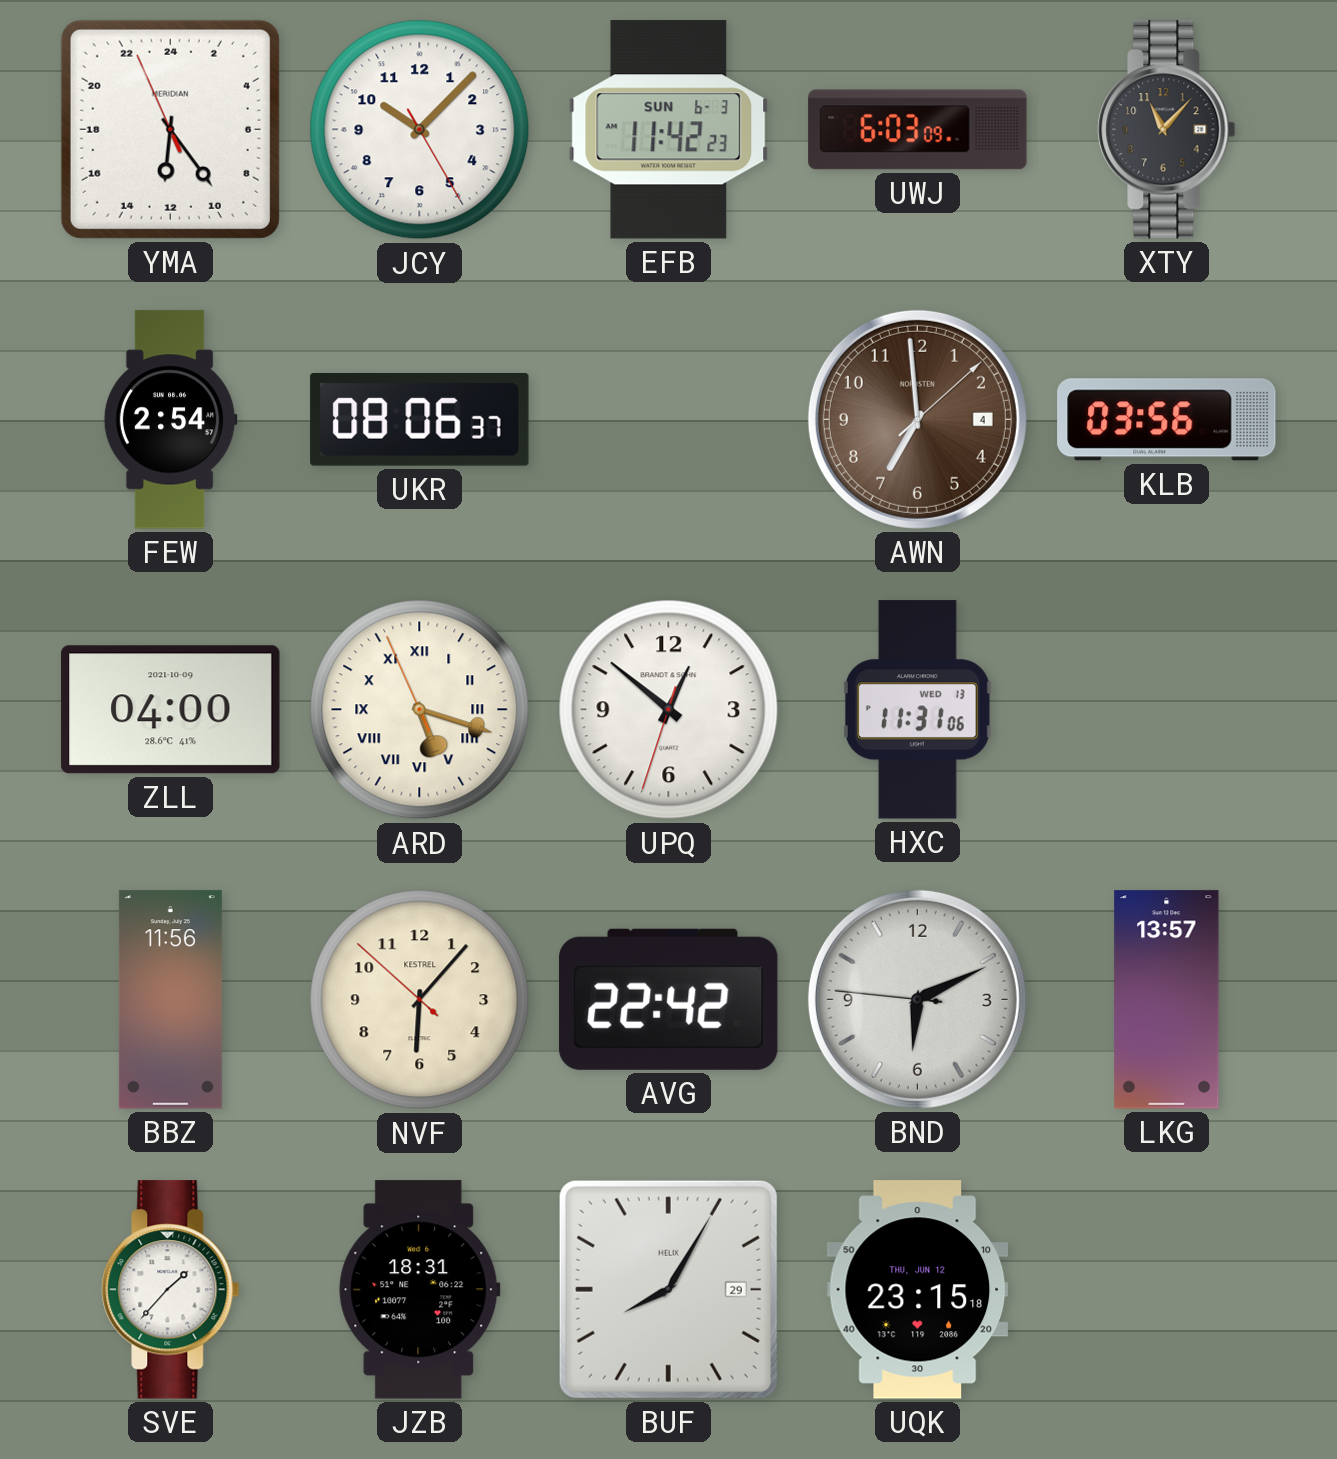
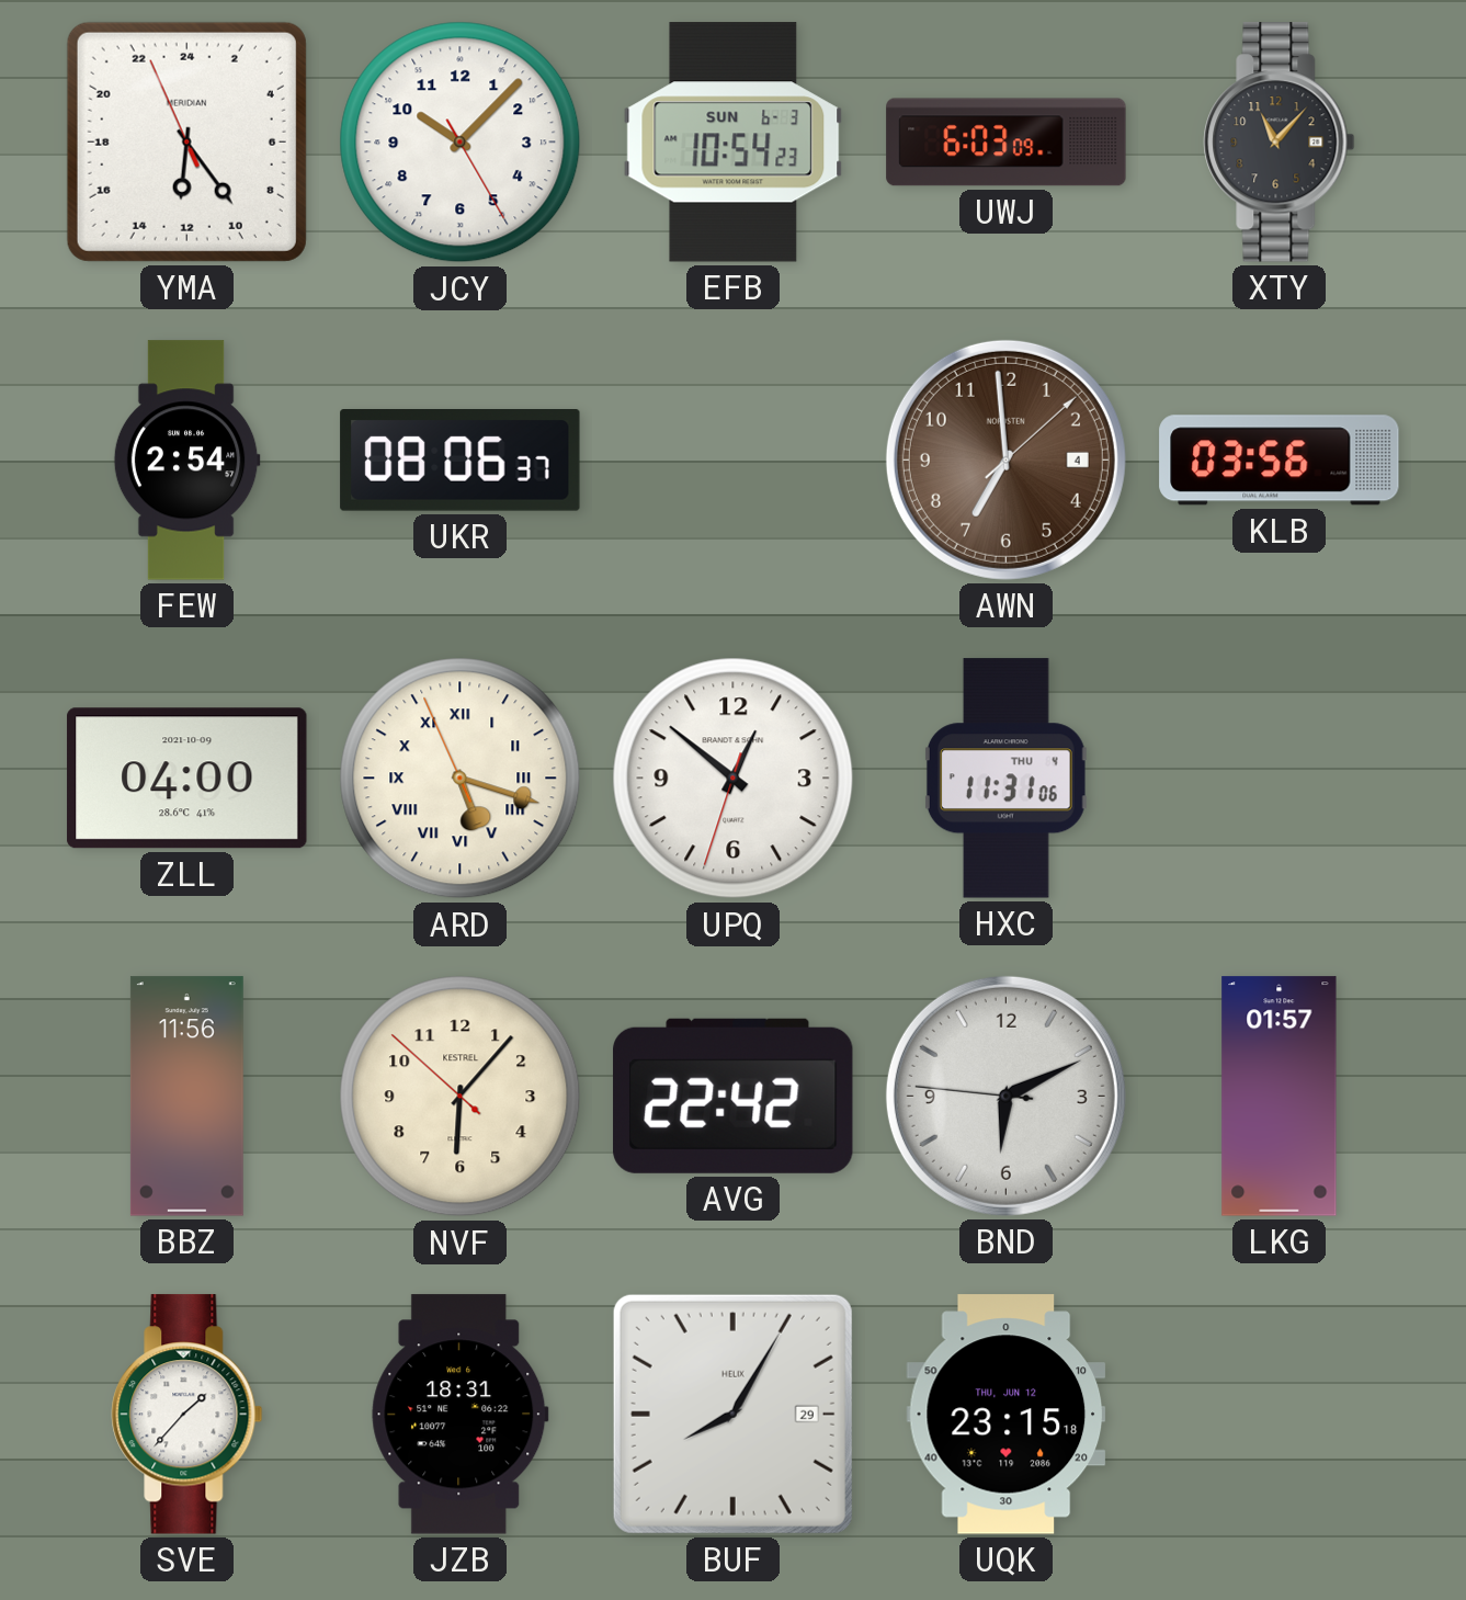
EFB: 11:42 -> 10:54
HXC date: WED 13 -> THU 4
LKG: 13:57 -> 01:57
